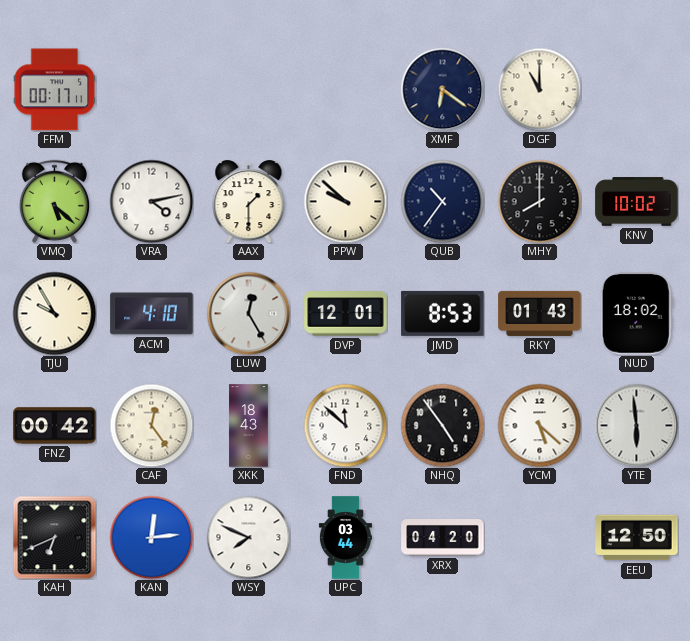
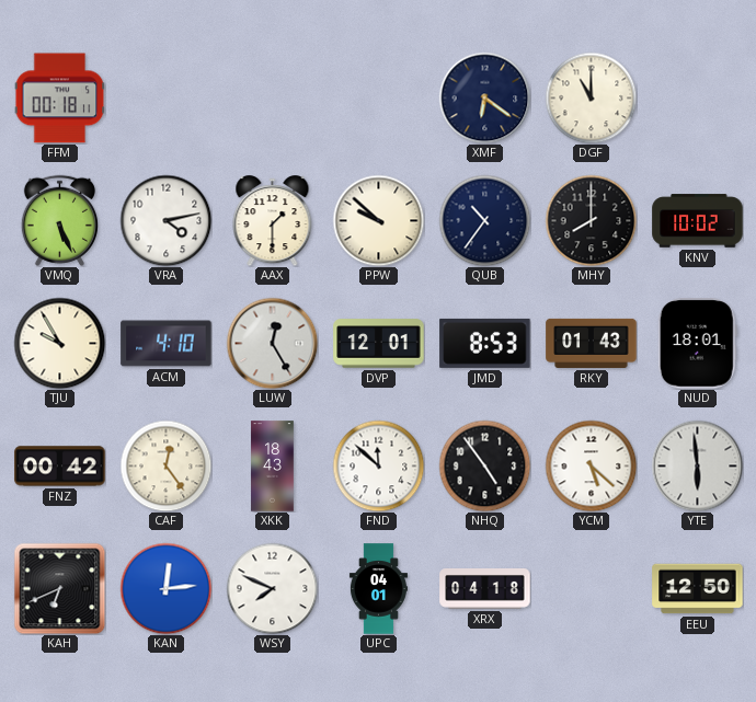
FFM: 00:17 -> 00:18
VMQ: 5:22 -> 5:26
NUD: 18:02 -> 18:01
UPC: 03:44 -> 04:01
XRX: 04:20 -> 04:18
